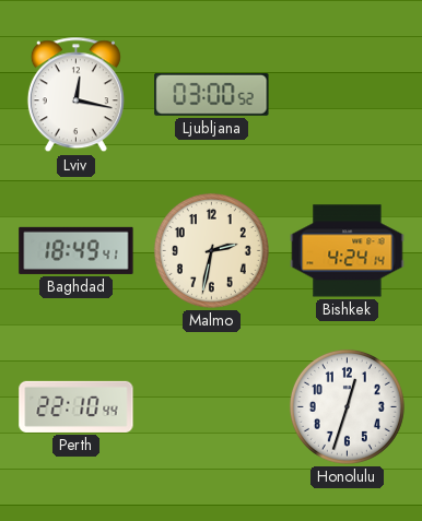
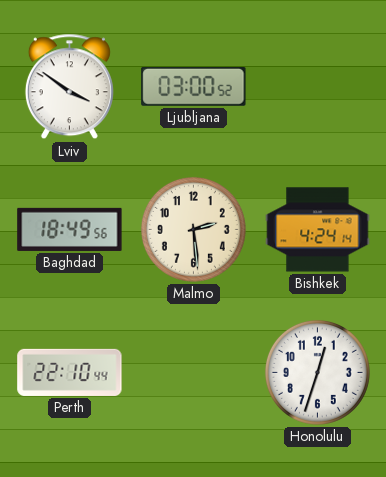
Lviv: 12:17 -> 3:51
Baghdad: 18:49:41 -> 18:49:56
Malmo: 2:32 -> 2:29
